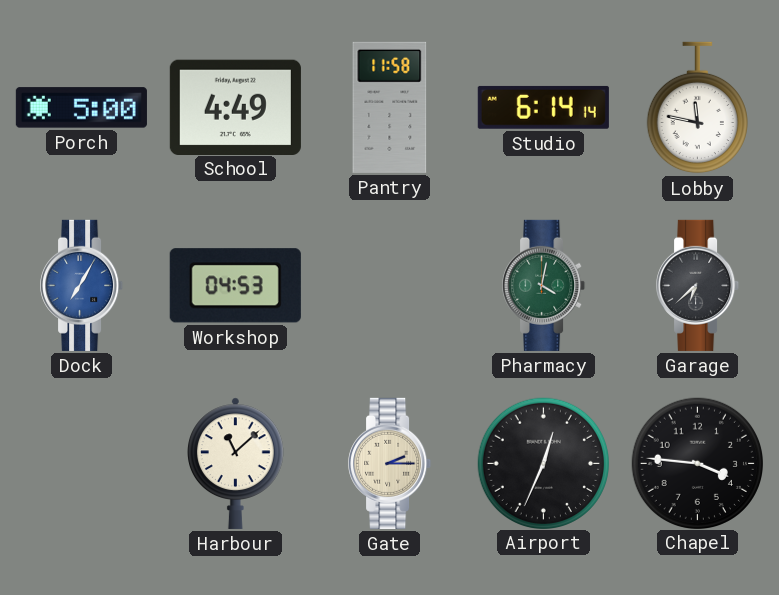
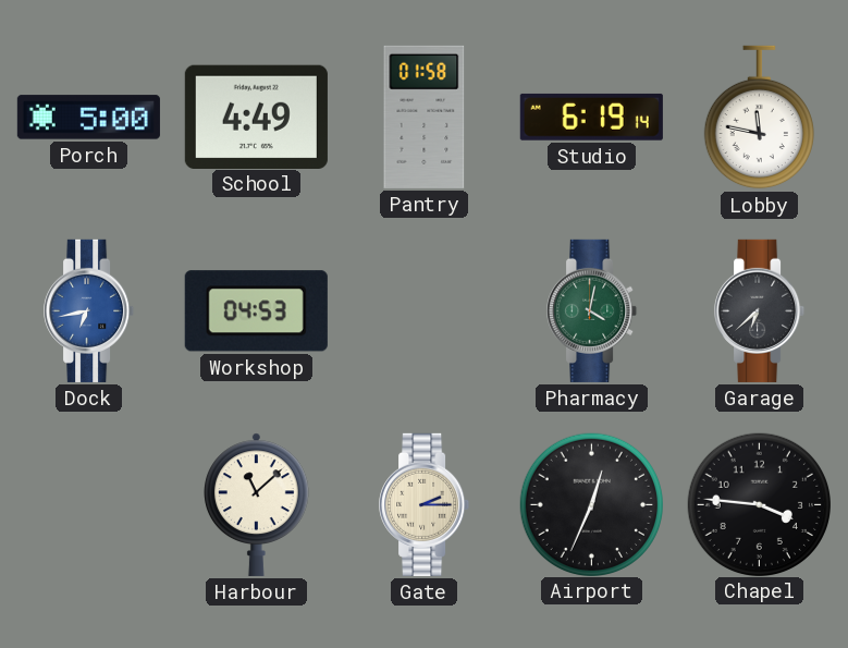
Pantry: 11:58 -> 01:58
Studio: 6:14 -> 6:19
Dock: 7:05 -> 6:43
